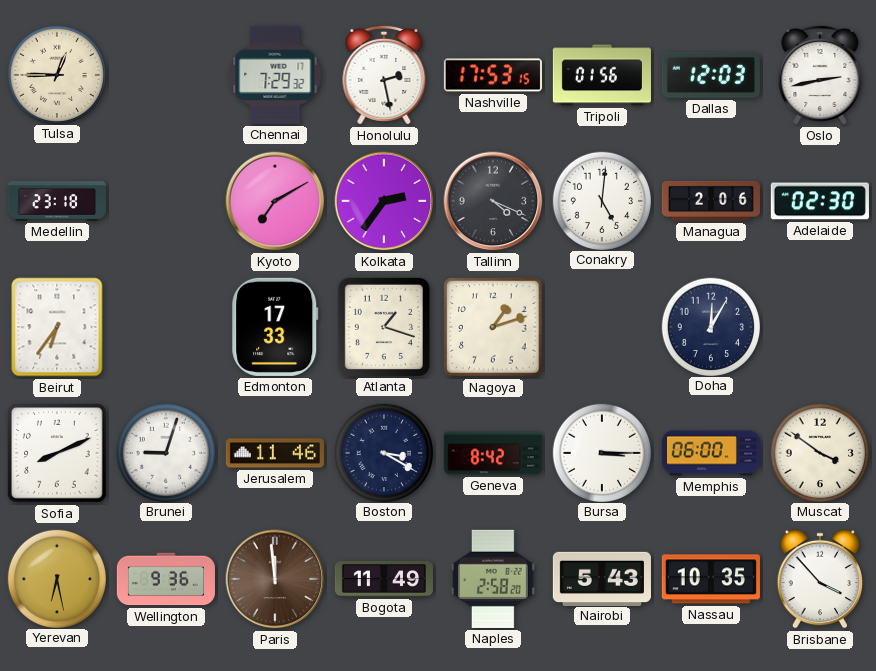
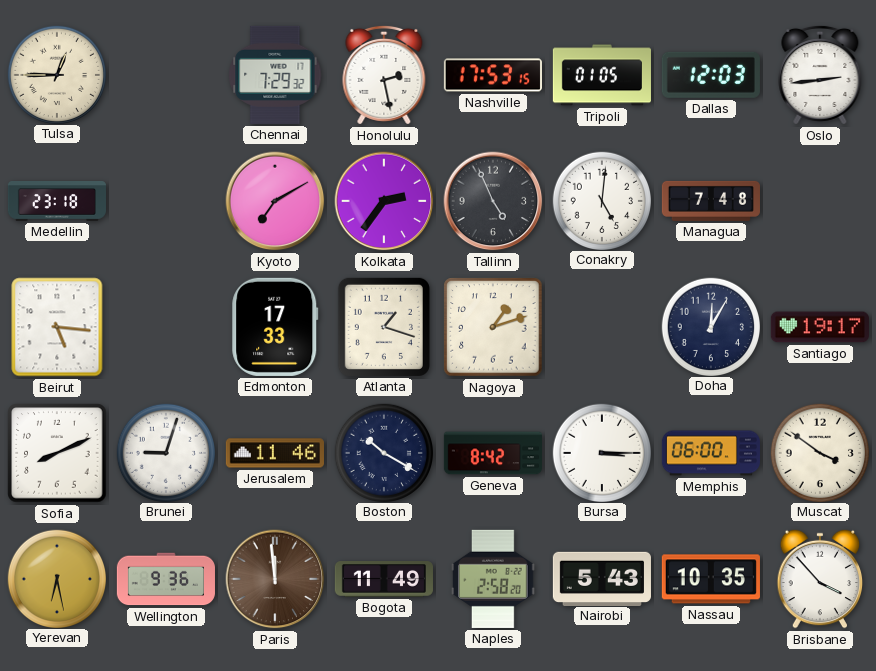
Tripoli: 01:56 -> 01:05
Oslo: 2:43 -> 2:44
Tallinn: 4:19 -> 4:56
Managua: 2:06 -> 7:48
Adelaide: 02:30 -> none
Beirut: 6:36 -> 5:16
Santiago: none -> 19:17
Boston: 3:20 -> 10:20
